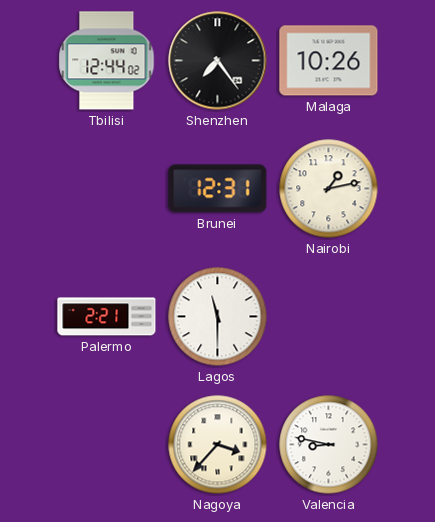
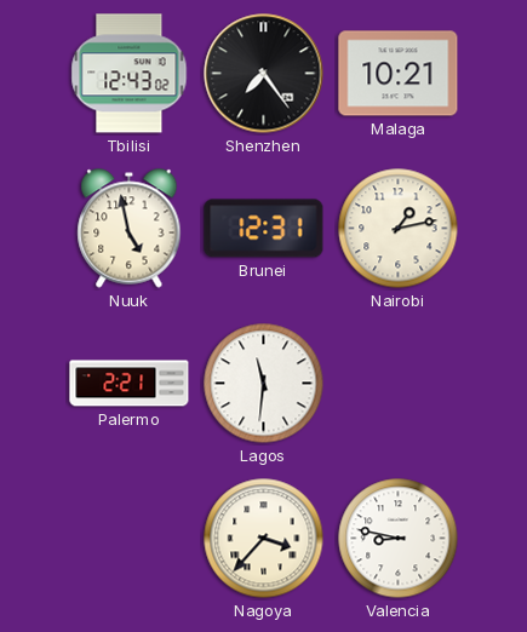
Tbilisi: 12:44 -> 12:43
Malaga: 10:26 -> 10:21
Nuuk: none -> 4:58
Lagos: 11:30 -> 11:31
